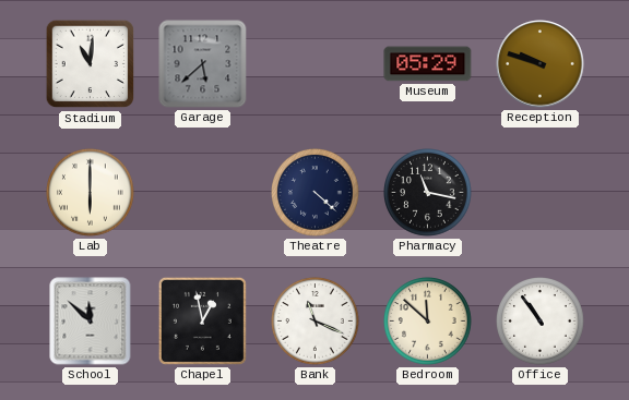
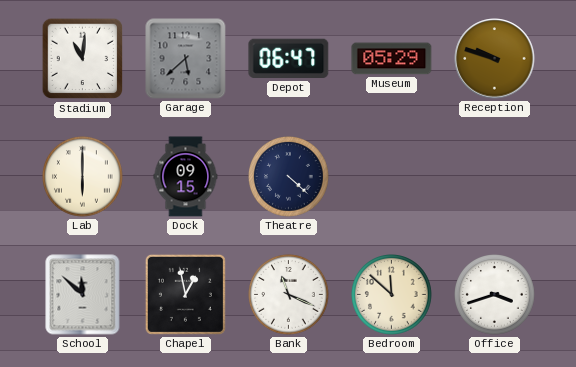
Depot: none -> 06:47
Dock: none -> 09:15
Pharmacy: 11:17 -> none
Office: 10:54 -> 3:42
